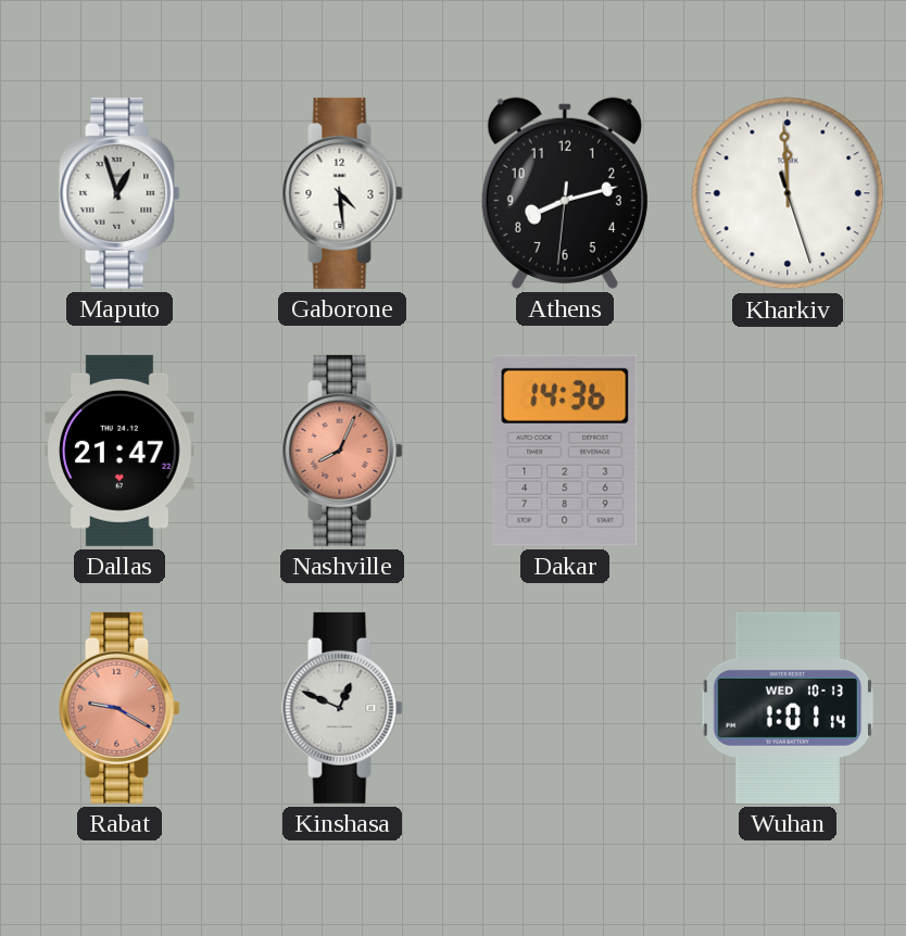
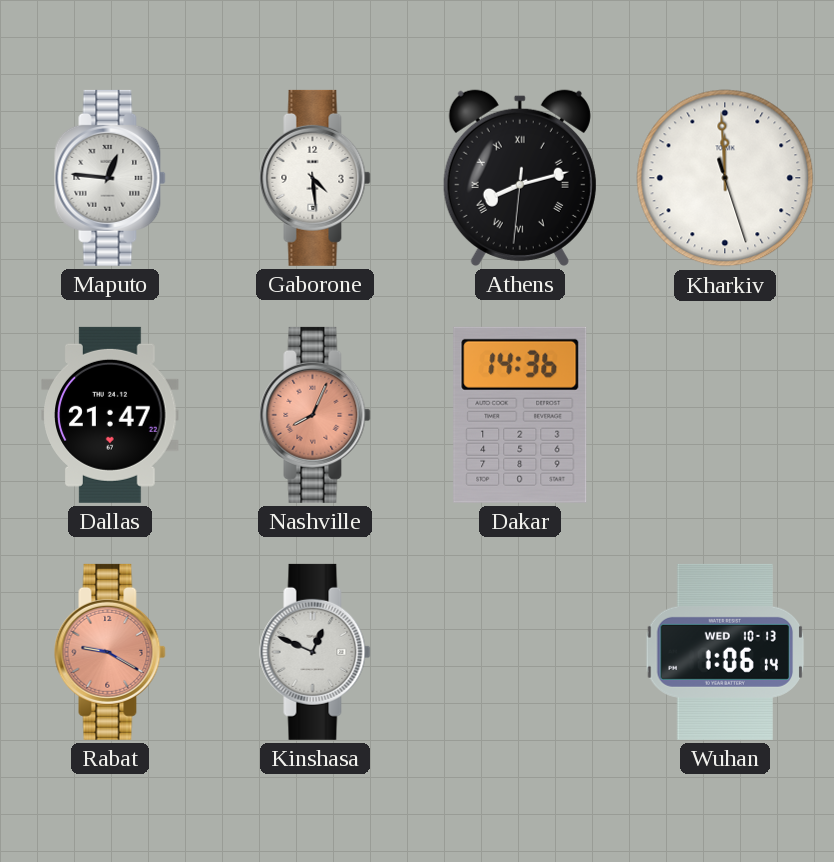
Maputo: 12:57 -> 12:46
Athens numerals: Arabic -> Roman
Wuhan: 1:01 -> 1:06
